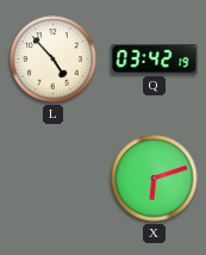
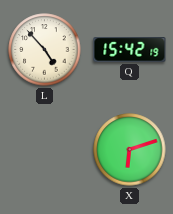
Q: 03:42 -> 15:42
